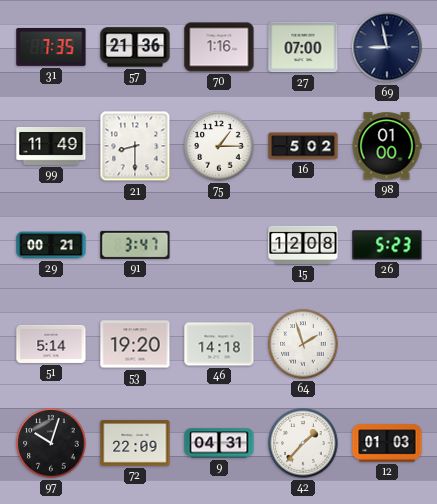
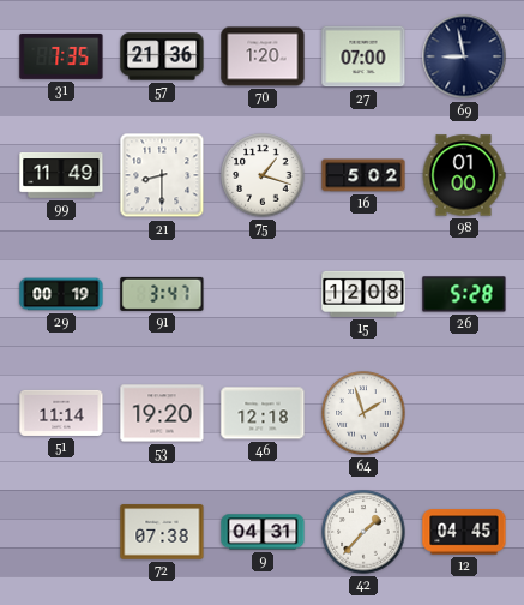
70: 1:16 -> 1:20
75: 1:15 -> 1:18
29: 00:21 -> 00:19
26: 5:23 -> 5:28
51: 5:14 -> 11:14
46: 14:18 -> 12:18
97: 10:03 -> none
72: 22:09 -> 07:38
12: 01:03 -> 04:45
